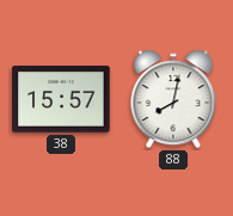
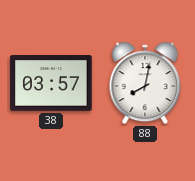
38: 15:57 -> 03:57
